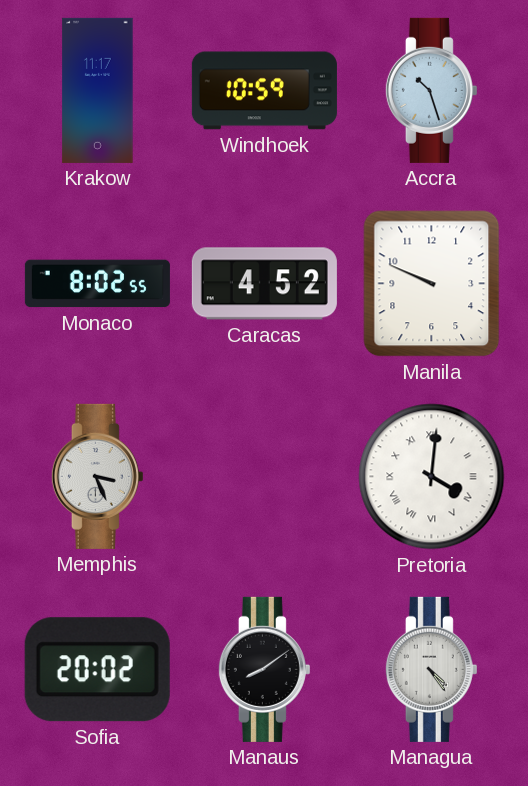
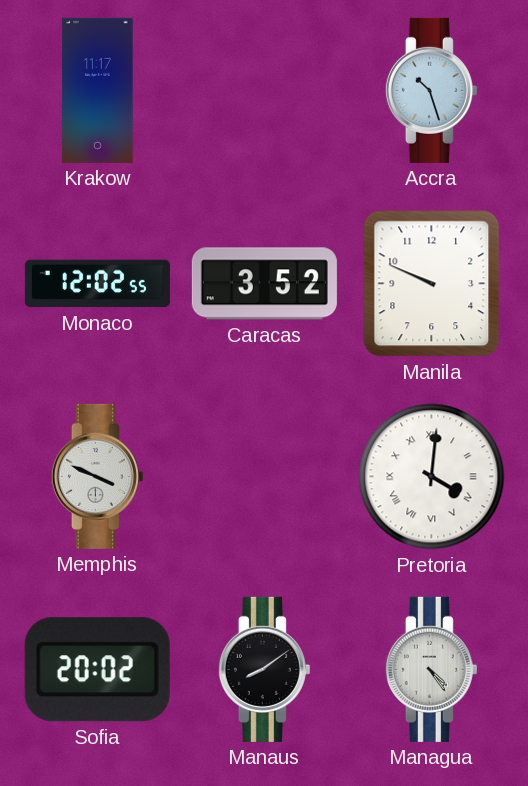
Windhoek: 10:59 -> none
Monaco: 8:02 -> 12:02
Caracas: 4:52 -> 3:52
Memphis: 3:26 -> 3:49
